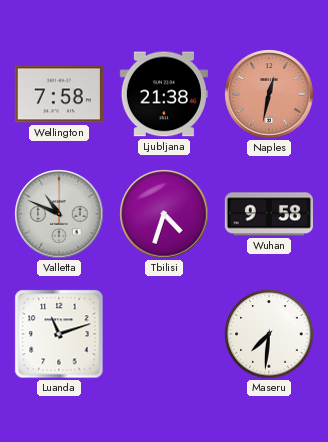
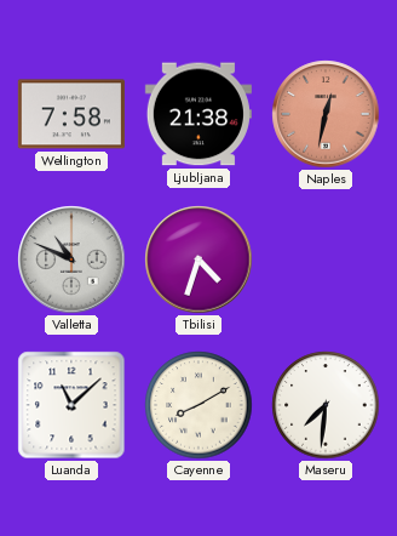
Wuhan: 9:58 -> none
Luanda: 11:12 -> 11:08
Cayenne: none -> 8:10
